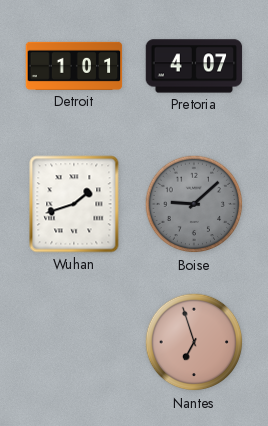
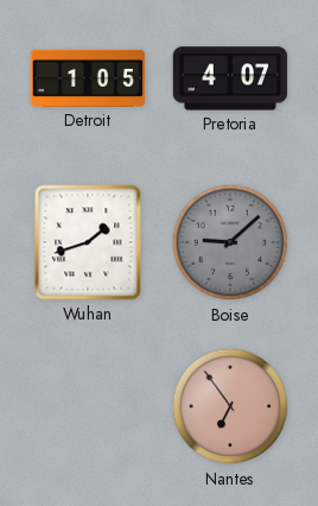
Detroit: 1:01 -> 1:05
Nantes: 6:57 -> 6:54
